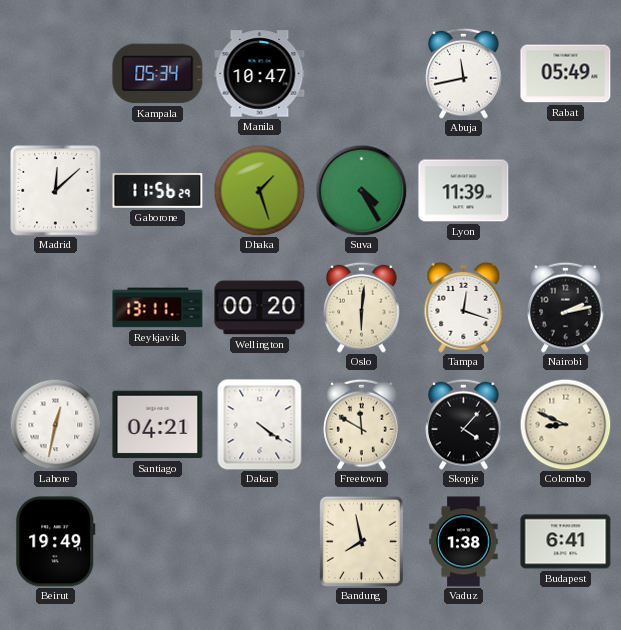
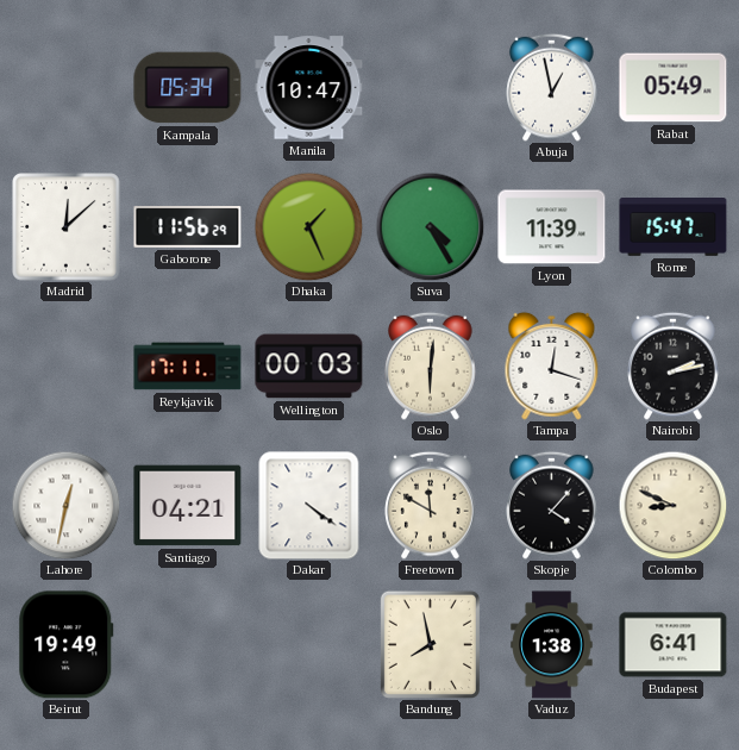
Abuja: 11:43 -> 12:58
Dhaka: 1:27 -> 1:26
Rome: none -> 15:47
Reykjavik: 13:11 -> 17:11
Wellington: 00:20 -> 00:03
